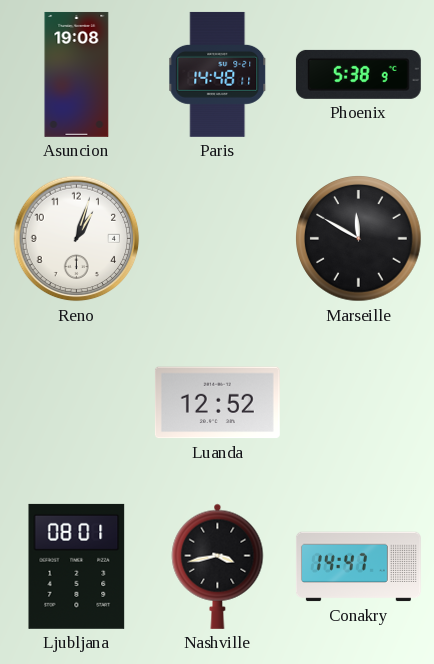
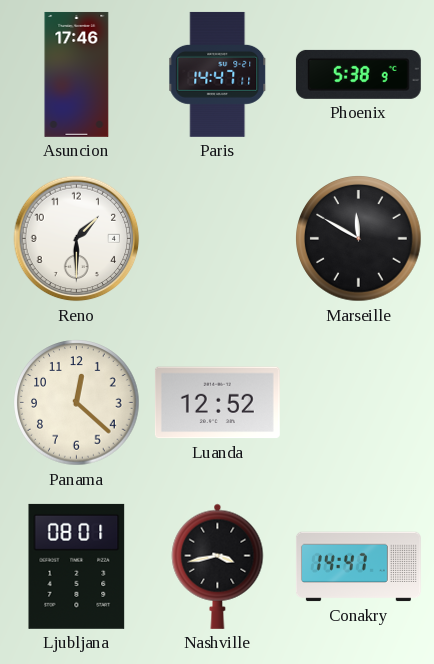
Asuncion: 19:08 -> 17:46
Paris: 14:48 -> 14:47
Reno: 1:03 -> 1:30
Panama: none -> 12:22
